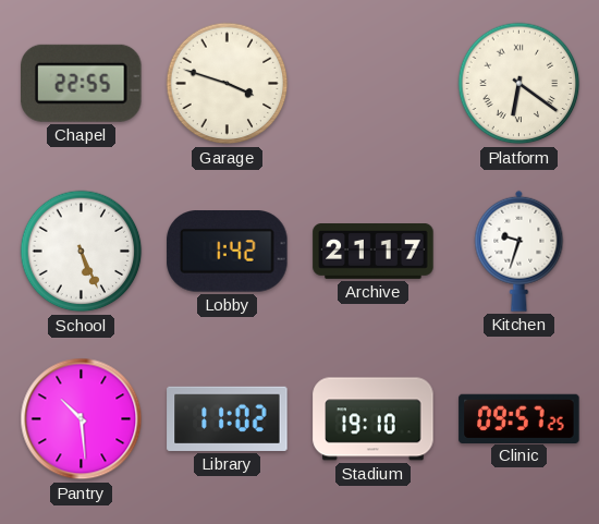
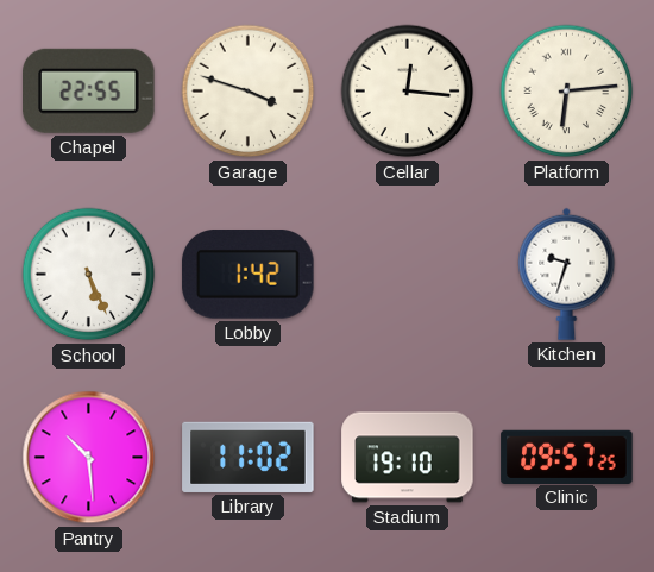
Cellar: none -> 12:16
Platform: 6:21 -> 6:14
Archive: 21:17 -> none
